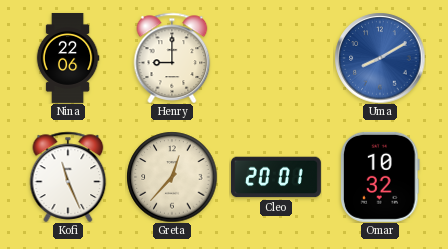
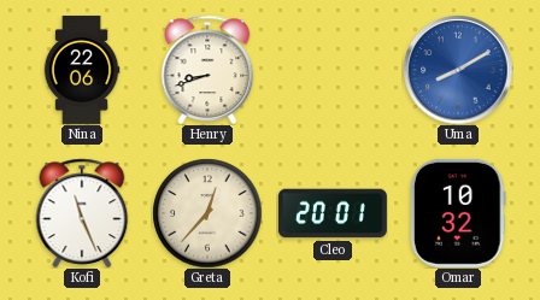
Henry: 9:00 -> 8:42
